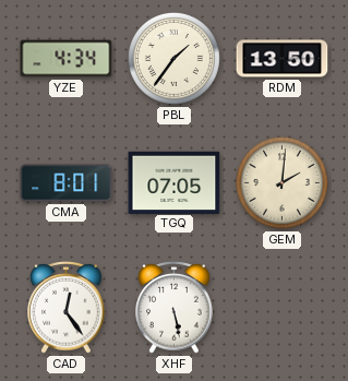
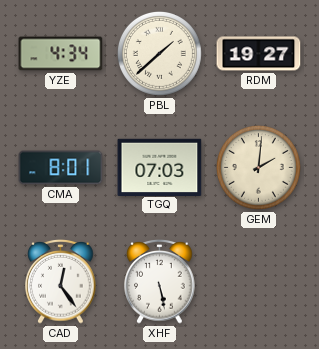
PBL: 1:36 -> 1:38
RDM: 13:50 -> 19:27
TGQ: 07:05 -> 07:03
